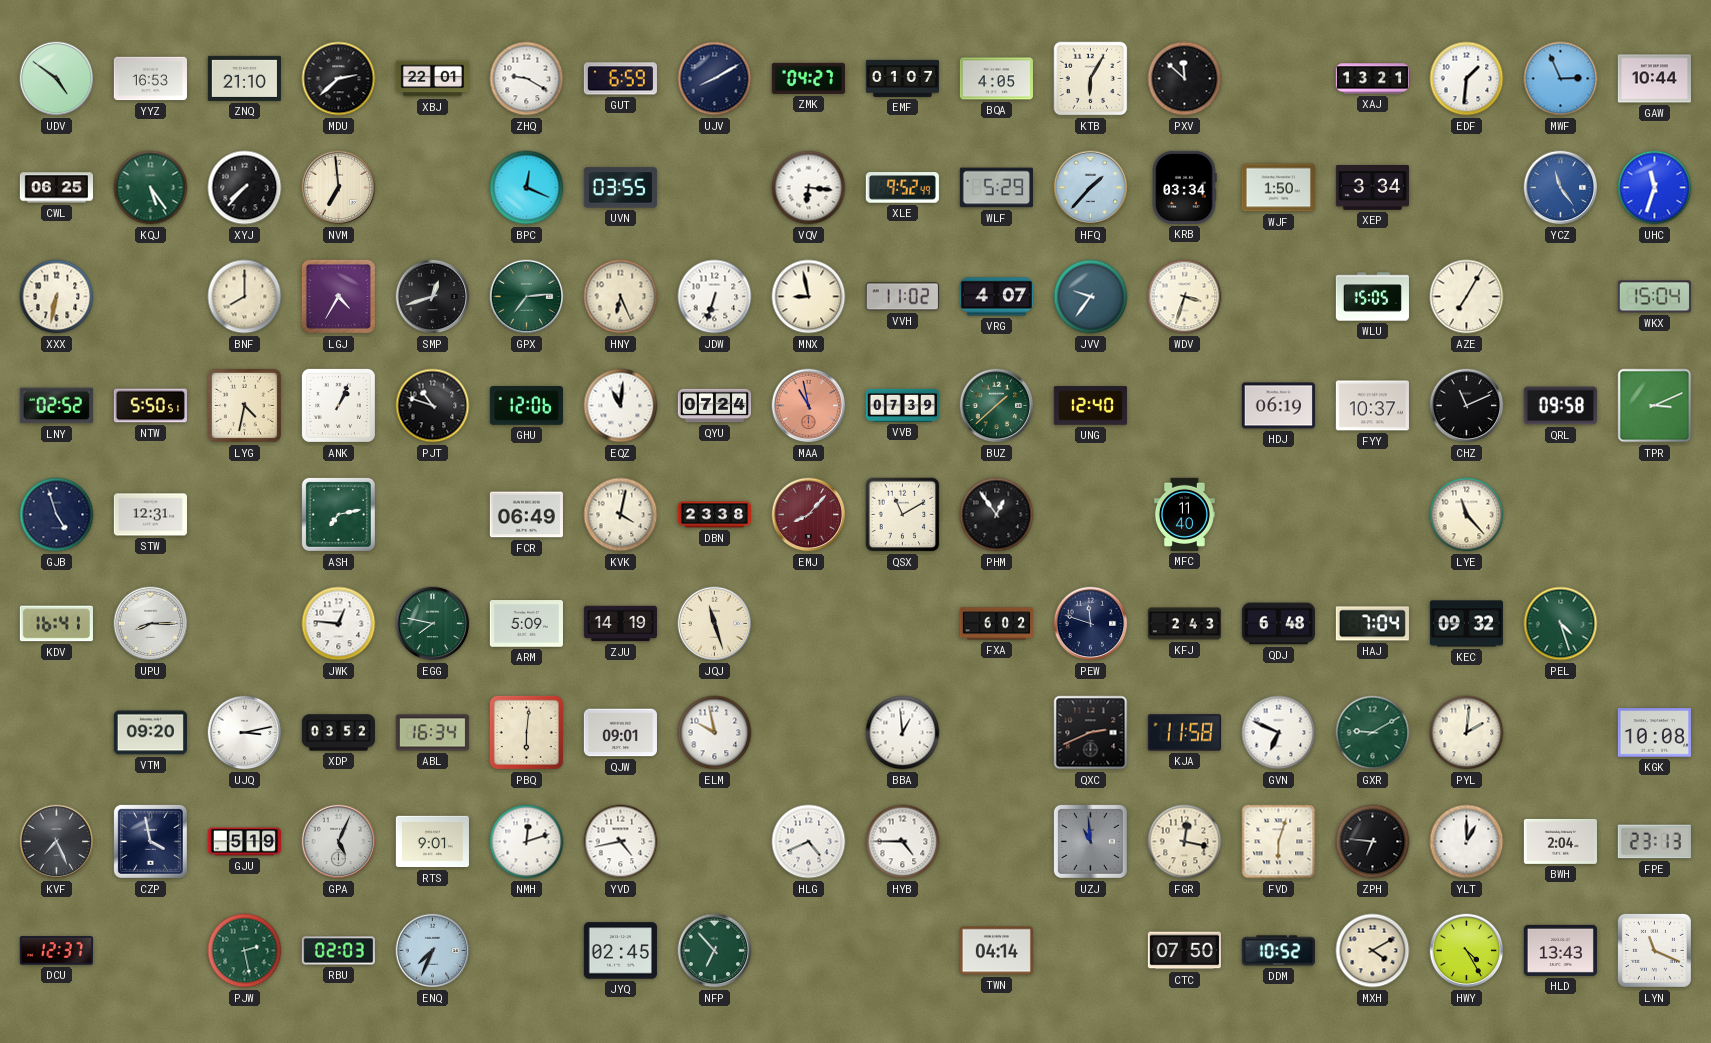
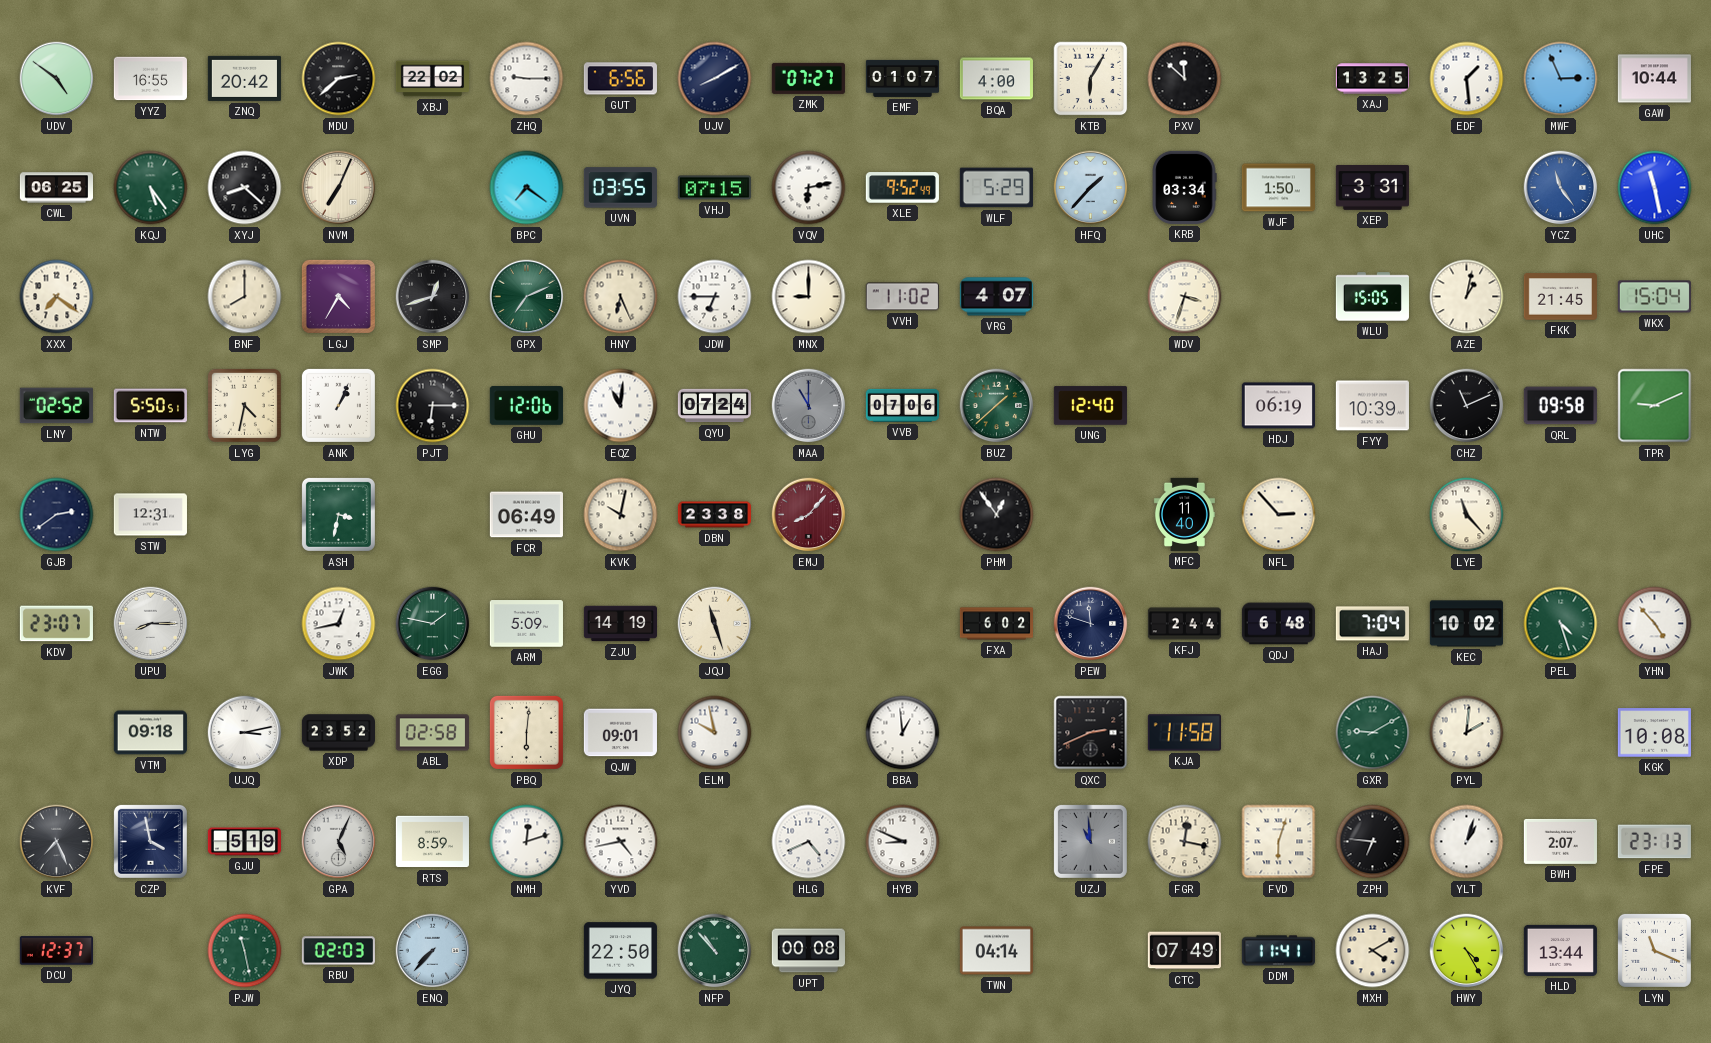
YYZ: 16:53 -> 16:55
ZNQ: 21:10 -> 20:42
XBJ: 22:01 -> 22:02
ZHQ: 9:20 -> 9:15
GUT: 6:59 -> 6:56
ZMK: 04:27 -> 07:27
BQA: 4:05 -> 4:00
XAJ: 13:21 -> 13:25
EDF: 1:31 -> 1:29
XYJ: 7:37 -> 8:22
NVM: 6:59 -> 7:04
BPC: 12:19 -> 7:21
VHJ: none -> 07:15
VQV: 6:16 -> 6:13
XEP: 3:34 -> 3:31
UHC: 11:33 -> 11:28
XXX: 6:32 -> 7:21
GPX: 7:14 -> 7:11
JDW: 6:33 -> 6:45
MNX: 8:58 -> 9:00
JVV: 9:36 -> none
AZE: 7:05 -> 1:02
FKK: none -> 21:45
PJT: 10:48 -> 6:15
MAA: 10:58 -> 11:00
MAA dial: salmon -> grey
VVB: 07:39 -> 07:06
FYY: 10:37 -> 10:39
TPR: 3:11 -> 9:11
GJB: 4:57 -> 2:39
ASH: 7:13 -> 3:32
KVK: 4:02 -> 10:02
QSX: 11:10 -> none
NFL: none -> 2:53
KDV: 16:41 -> 23:07
JWK: 12:46 -> 12:43
EGG: 7:47 -> 1:47
KFJ: 2:43 -> 2:44
KEC: 09:32 -> 10:02
YHN: none -> 4:53
VTM: 09:20 -> 09:18
XDP: 03:52 -> 23:52
ABL: 16:34 -> 02:58
GVN: 6:49 -> none
RTS: 9:01 -> 8:59
HYB: 4:45 -> 8:49
YLT: 1:00 -> 1:03
BWH: 2:04 -> 2:07
PJW: 2:28 -> 11:28
ENQ: 7:34 -> 7:37
JYQ: 02:45 -> 22:50
NFP: 6:53 -> 10:53
UPT: none -> 00:08
CTC: 07:50 -> 07:49
DDM: 10:52 -> 11:41
HLD: 13:43 -> 13:44
